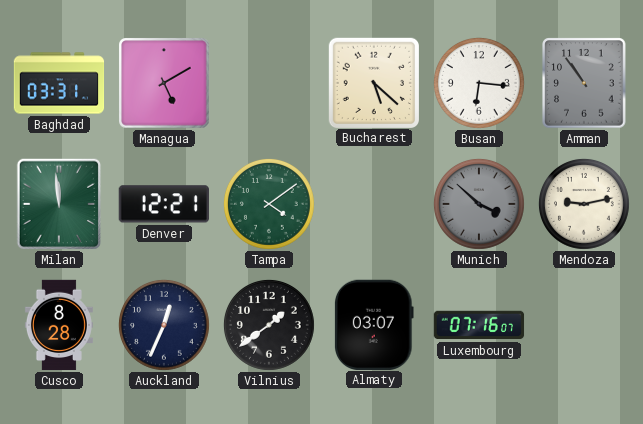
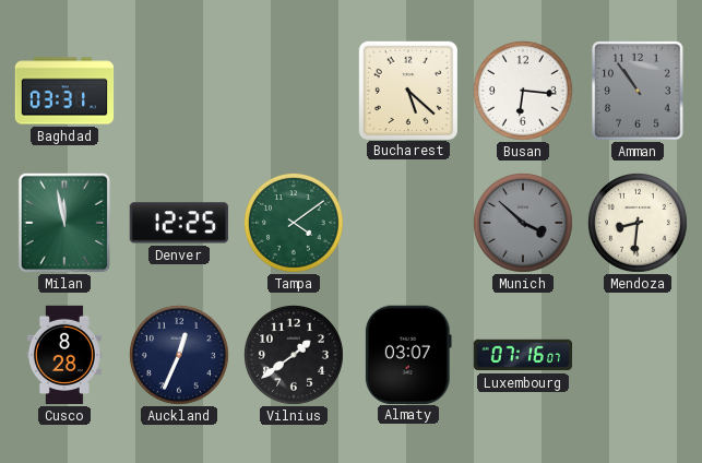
Managua: 5:10 -> none
Milan: 11:59 -> 11:58
Denver: 12:21 -> 12:25
Mendoza: 9:13 -> 8:31
